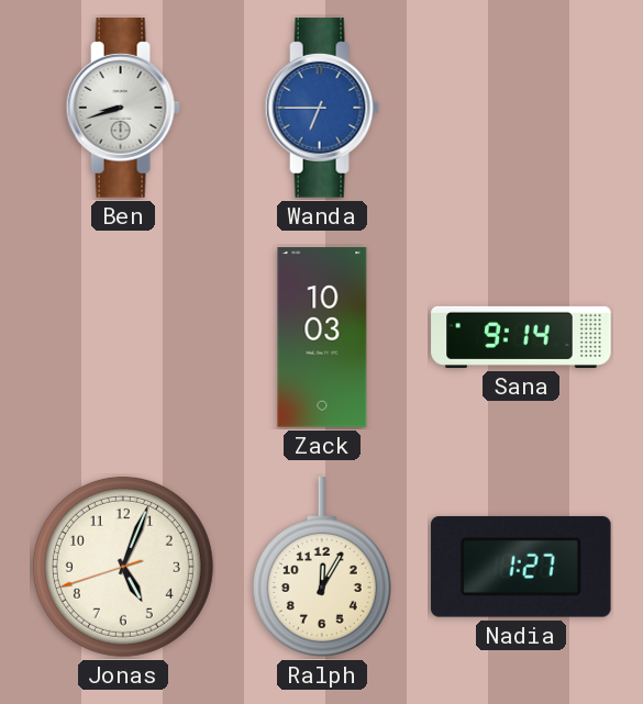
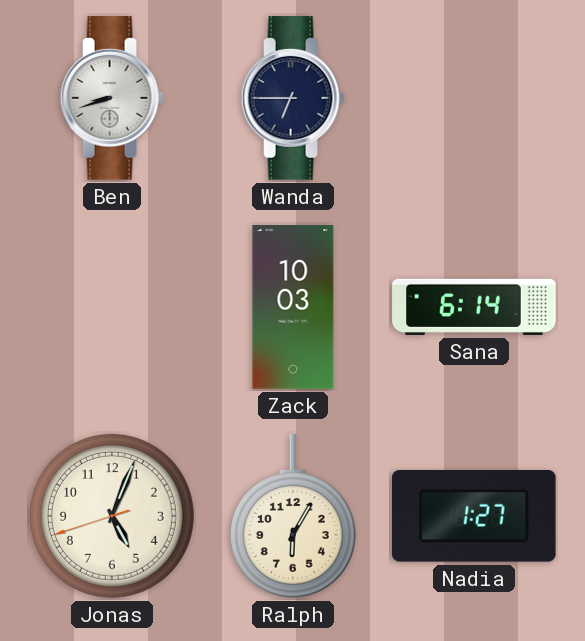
Wanda dial: blue -> navy
Sana: 9:14 -> 6:14
Ralph: 12:05 -> 6:05
